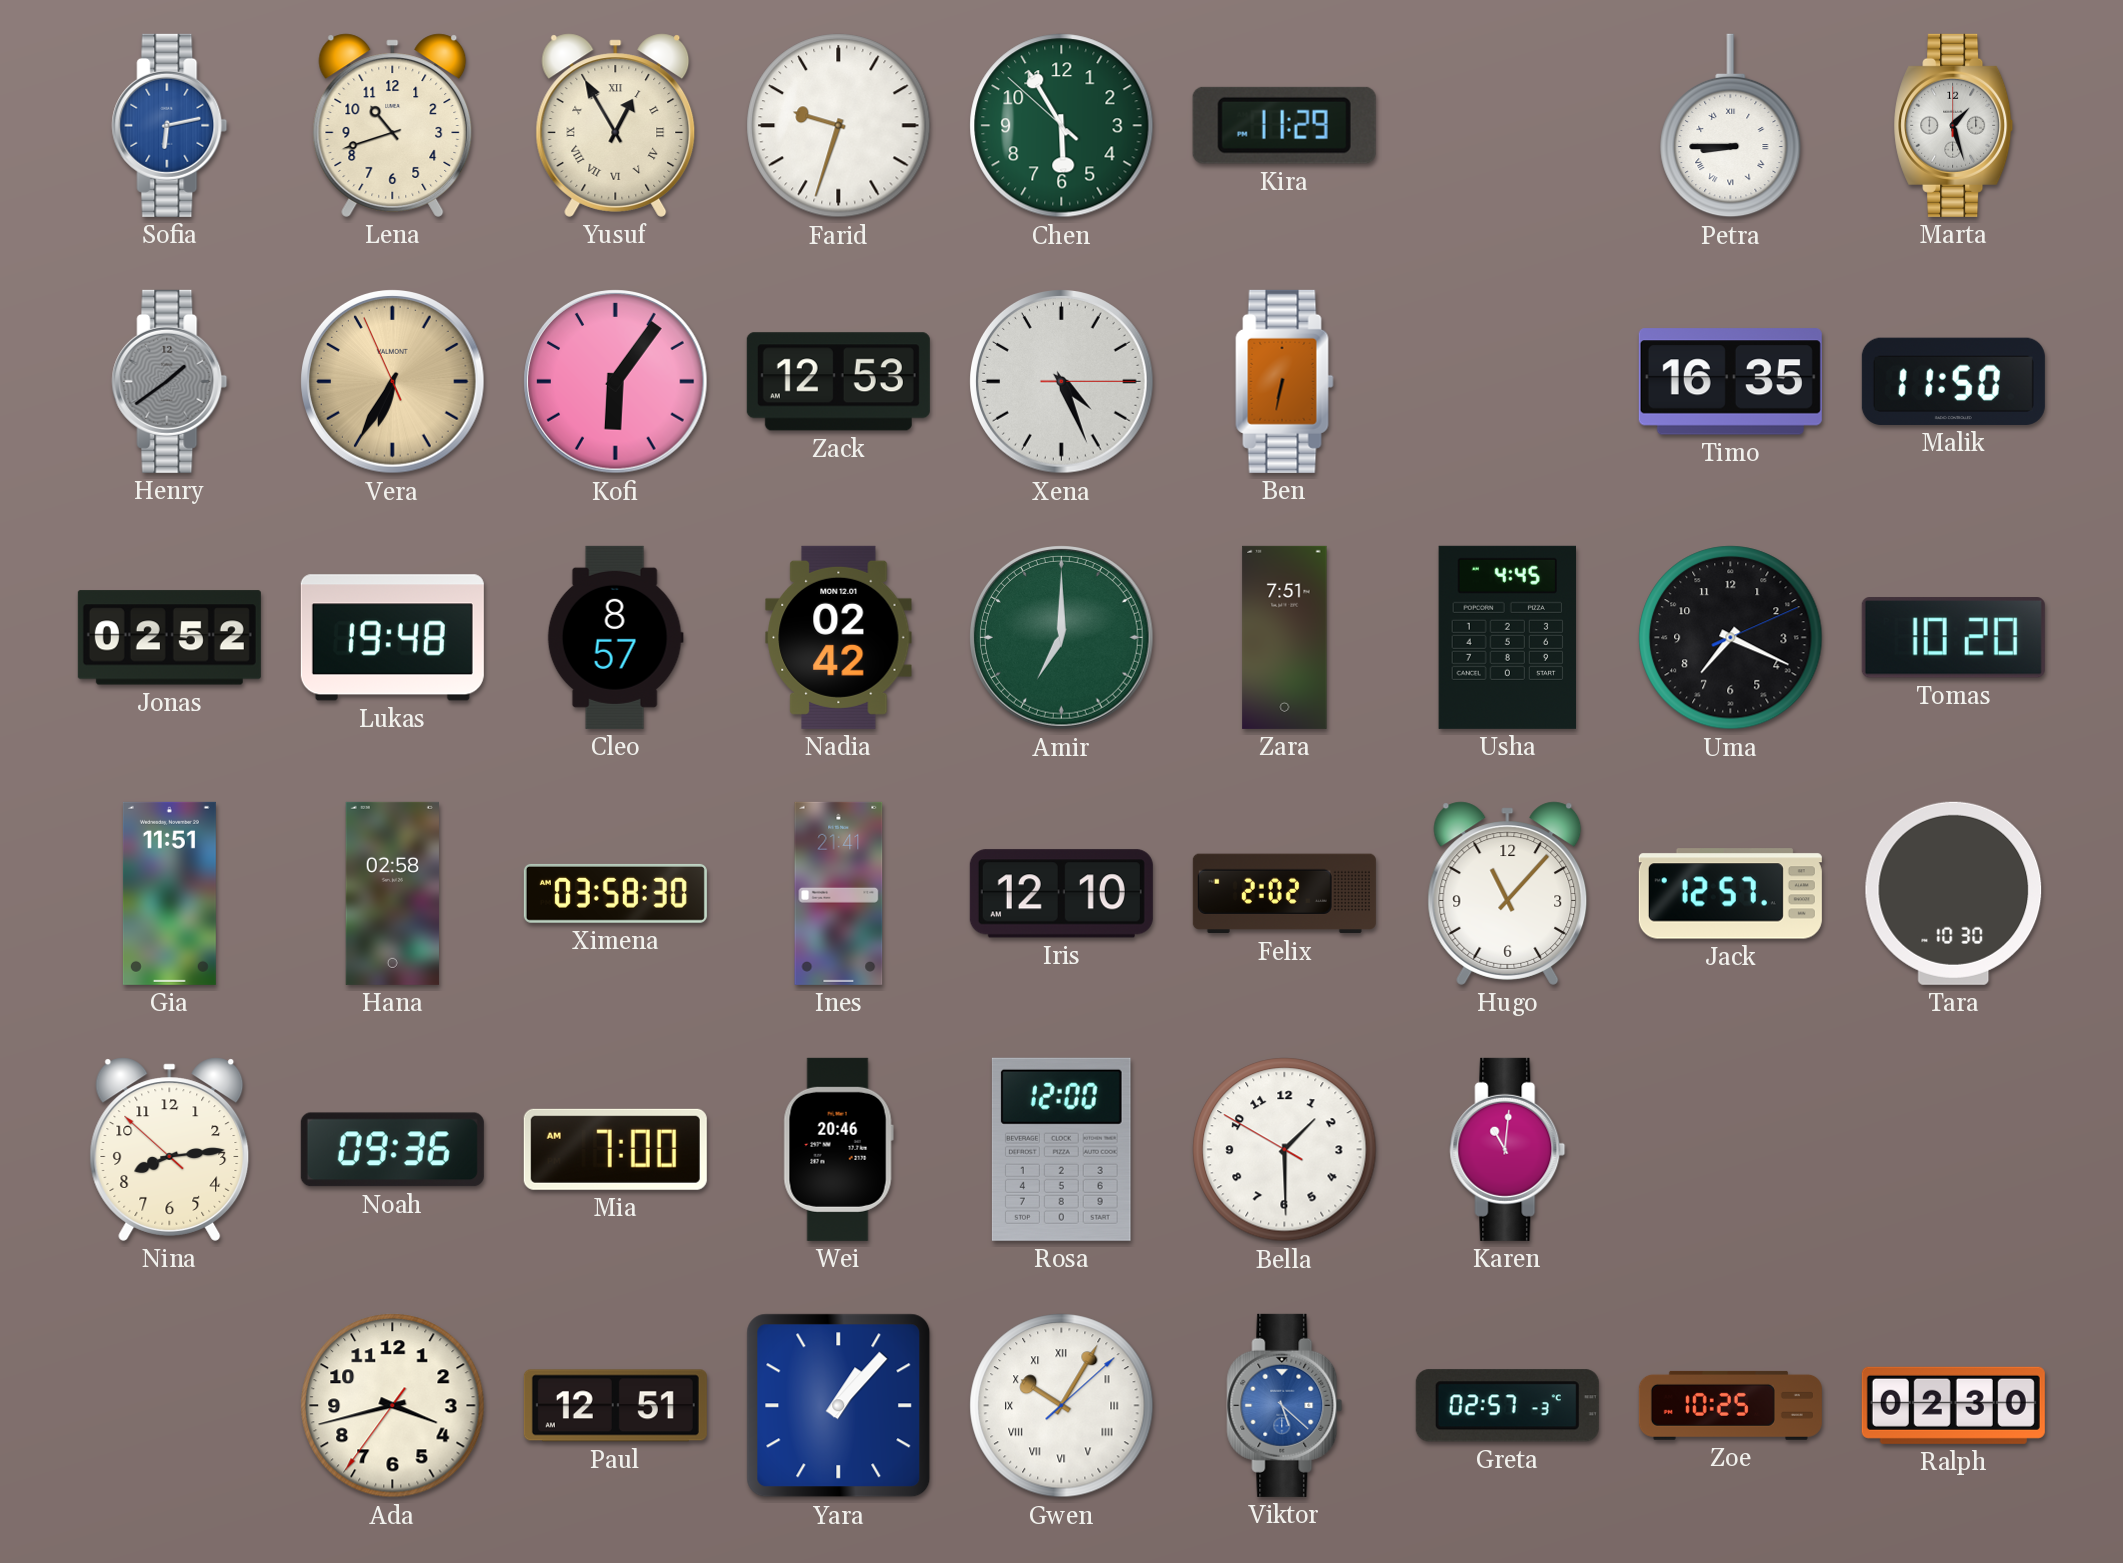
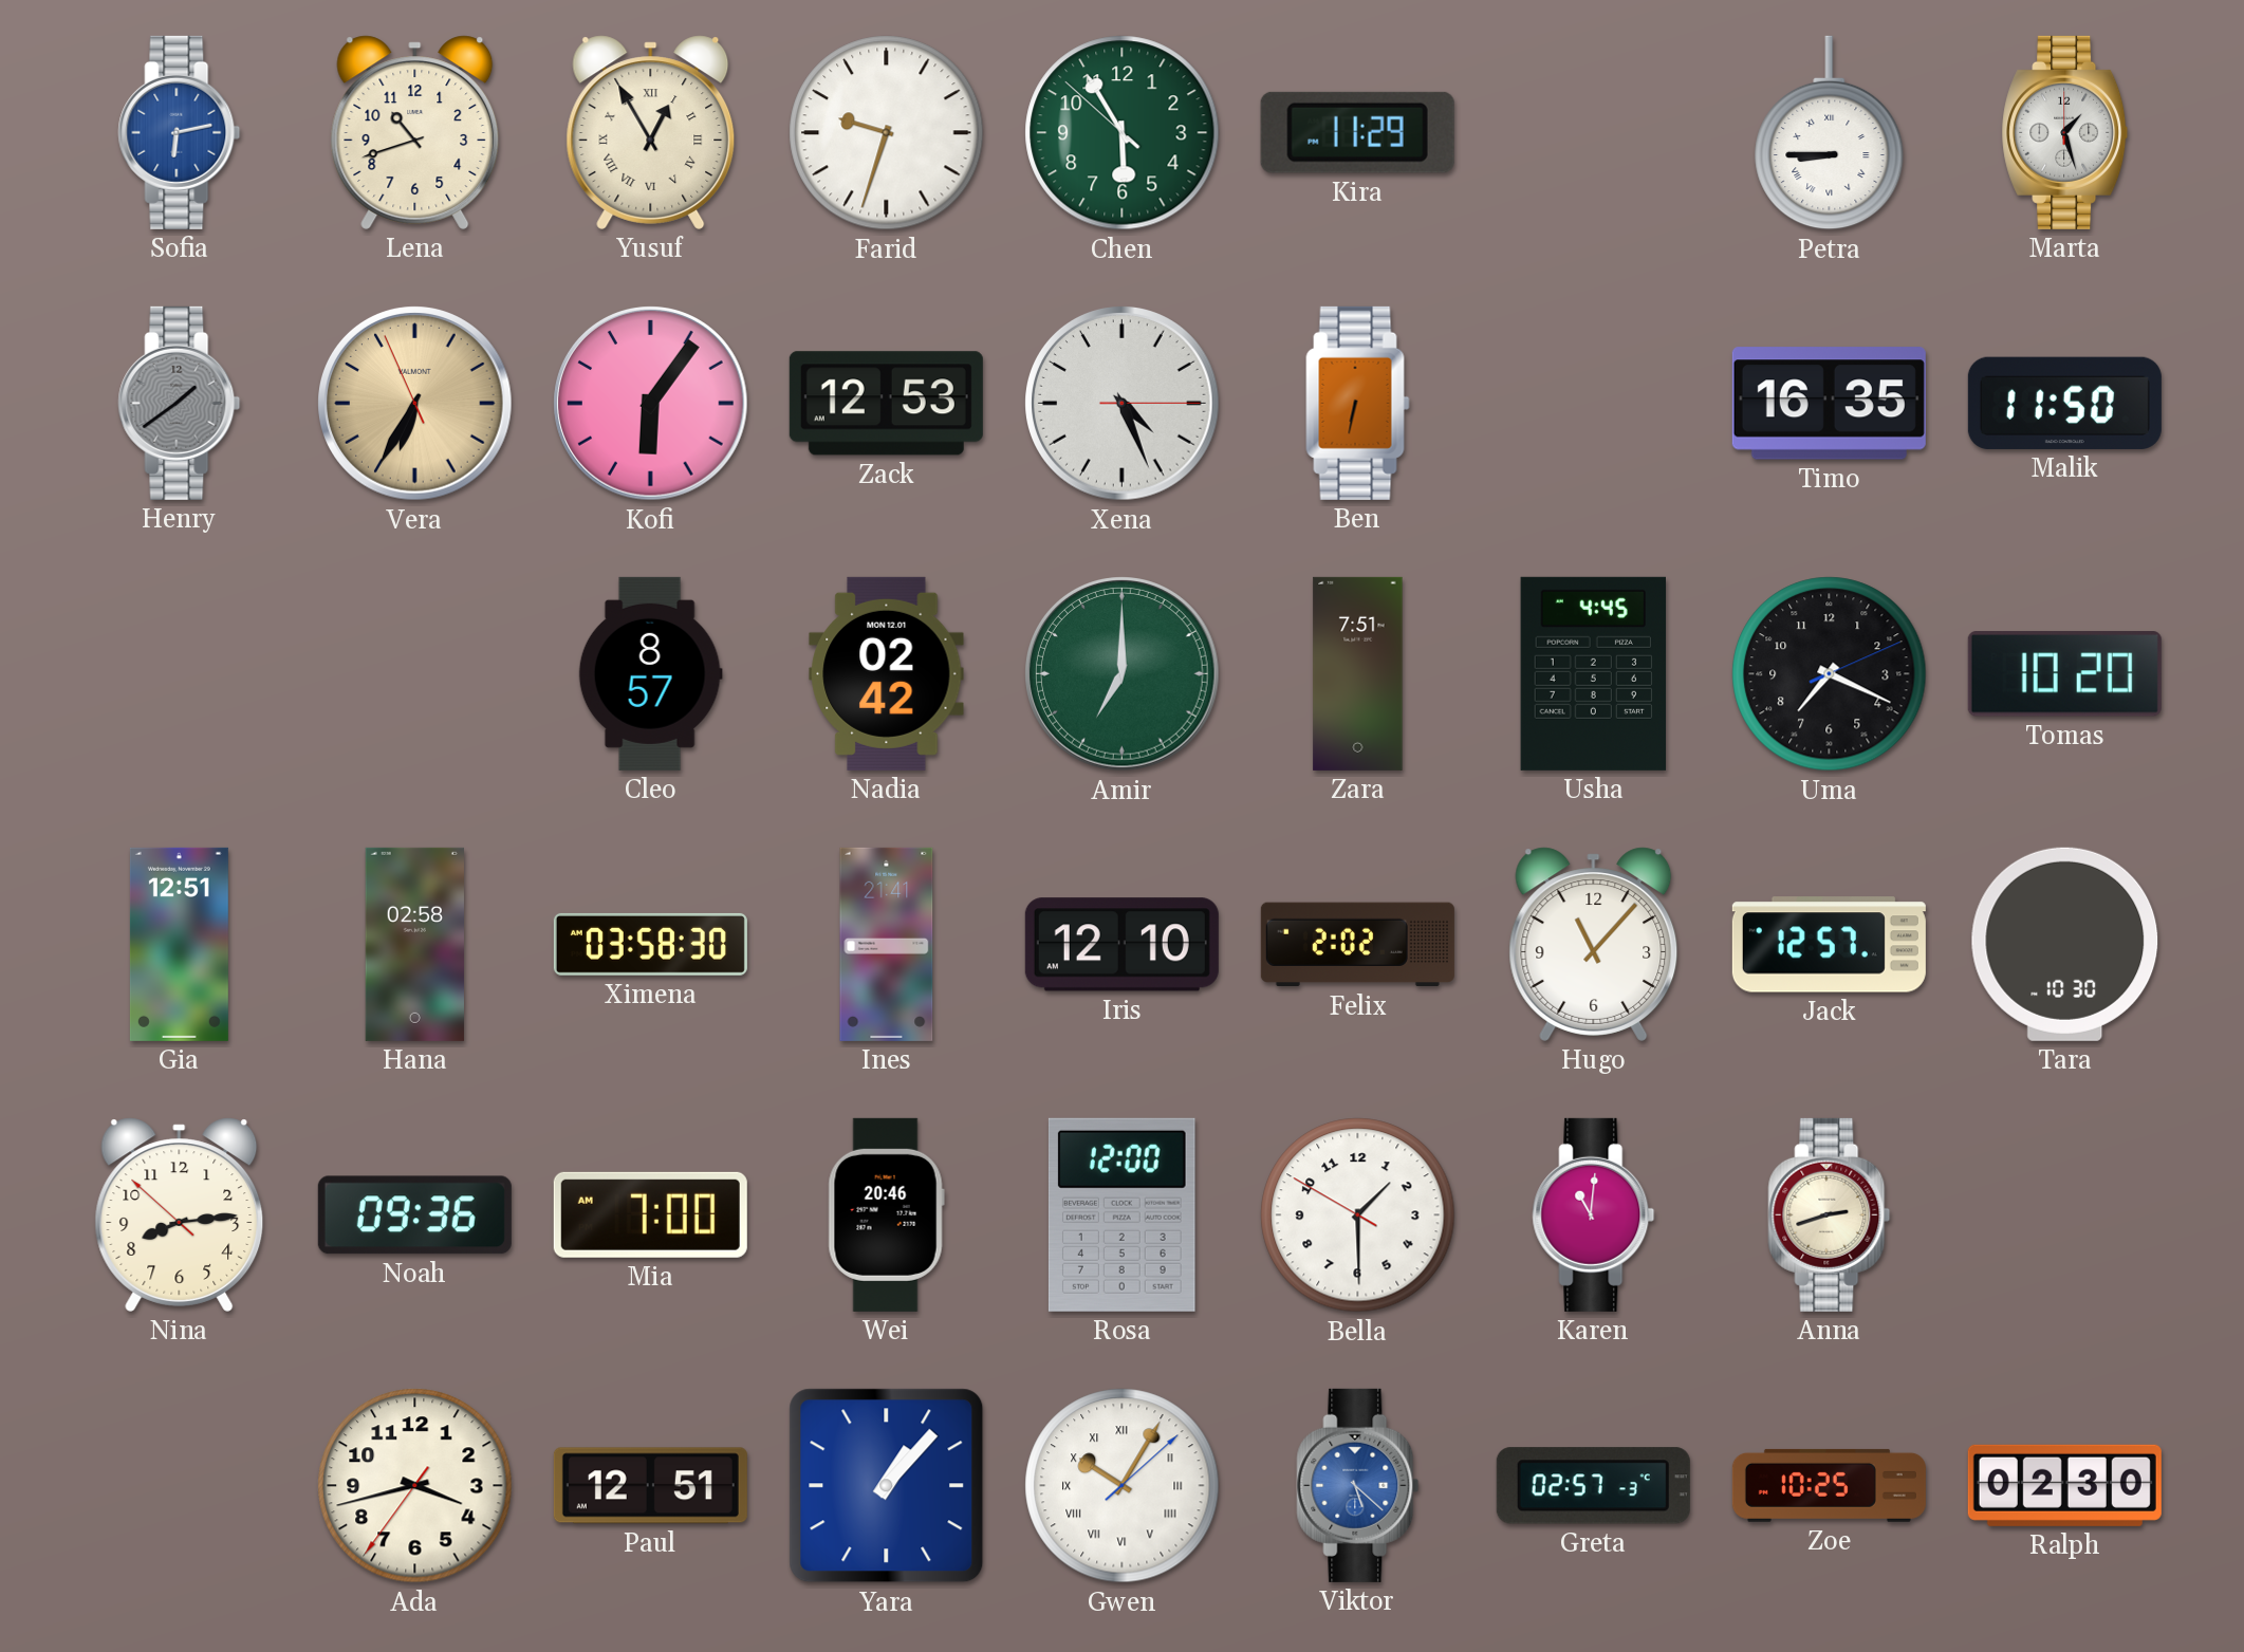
Jonas: 02:52 -> none
Lukas: 19:48 -> none
Gia: 11:51 -> 12:51
Anna: none -> 2:42
